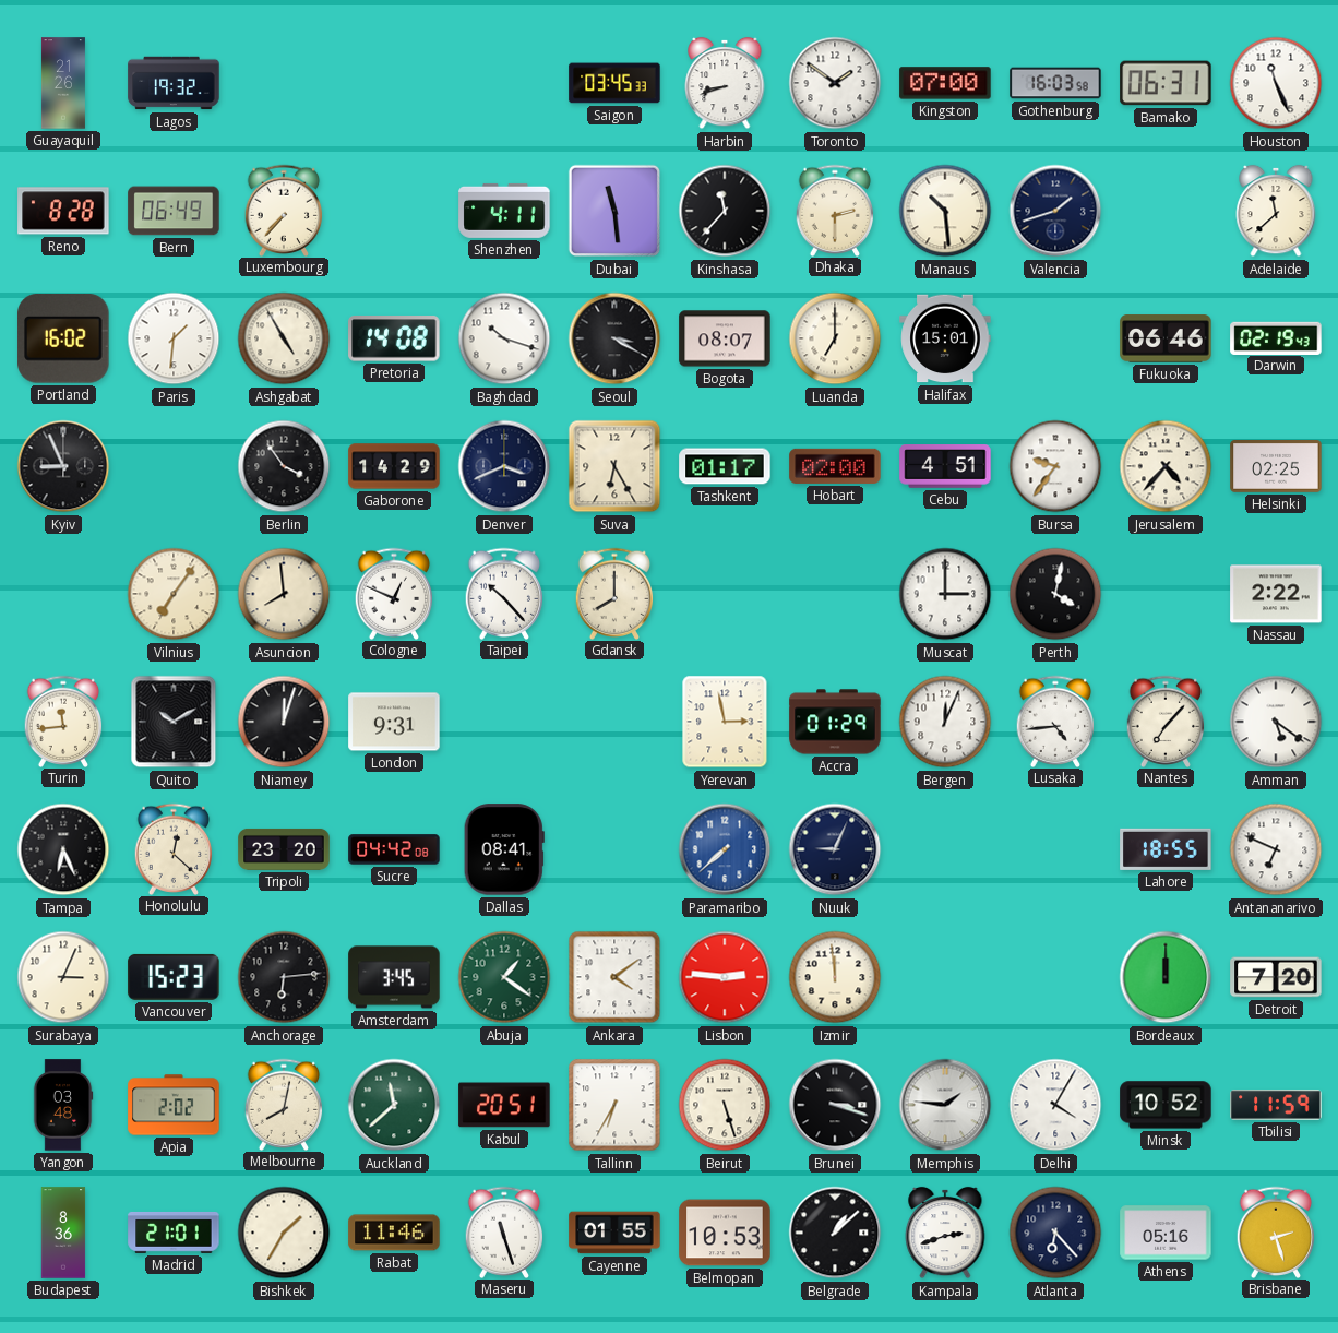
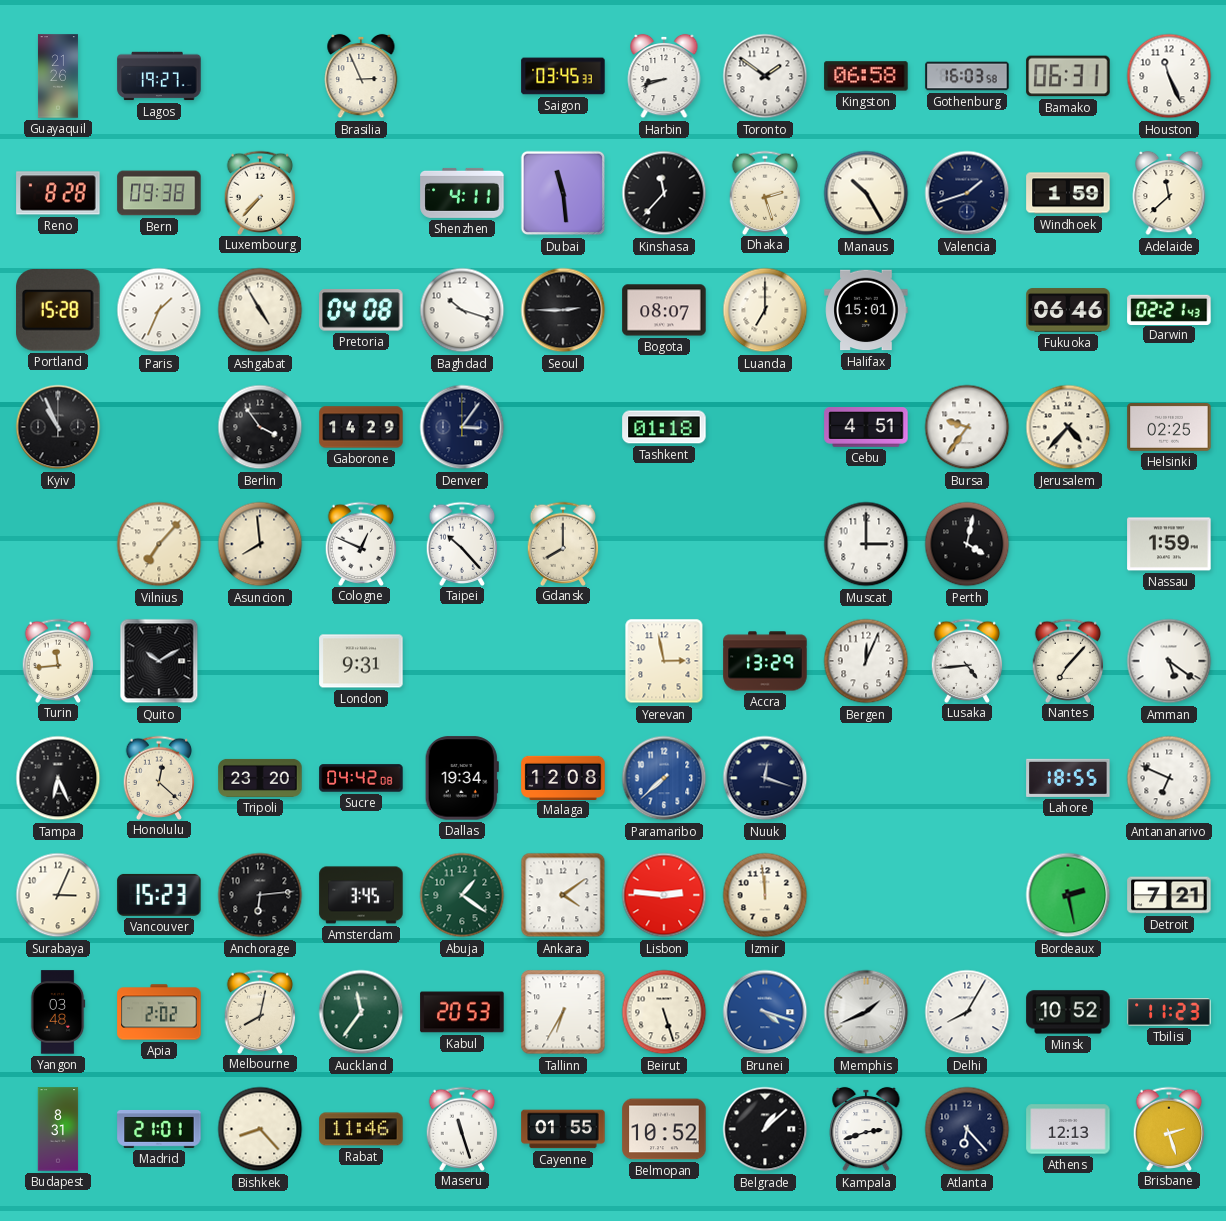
Lagos: 19:32 -> 19:27
Brasilia: none -> 2:56
Kingston: 07:00 -> 06:58
Bern: 06:49 -> 09:38
Dhaka: 2:30 -> 2:27
Manaus: 10:29 -> 10:25
Windhoek: none -> 1:59
Portland: 16:02 -> 15:28
Paris: 1:31 -> 1:34
Pretoria: 14:08 -> 04:08
Seoul: 3:20 -> 2:45
Darwin: 02:19 -> 02:21
Kyiv: 8:56 -> 10:56
Denver: 3:41 -> 3:06
Suva: 6:25 -> none
Tashkent: 01:17 -> 01:18
Hobart: 02:00 -> none
Vilnius: 7:06 -> 7:07
Nassau: 2:22 -> 1:59
Niamey: 12:03 -> none
Accra: 01:29 -> 13:29
Dallas: 08:41 -> 19:34
Malaga: none -> 12:08
Nuuk: 9:04 -> 12:18
Bordeaux: 12:00 -> 2:28
Detroit: 7:20 -> 7:21
Auckland: 11:38 -> 11:36
Kabul: 20:51 -> 20:53
Brunei: 3:18 -> 4:18
Brunei dial: black -> blue
Memphis: 1:46 -> 1:41
Delhi: 4:05 -> 8:05
Tbilisi: 11:59 -> 11:23
Budapest: 8:36 -> 8:31
Bishkek: 1:35 -> 8:23
Belmopan: 10:53 -> 10:52
Athens: 05:16 -> 12:13
